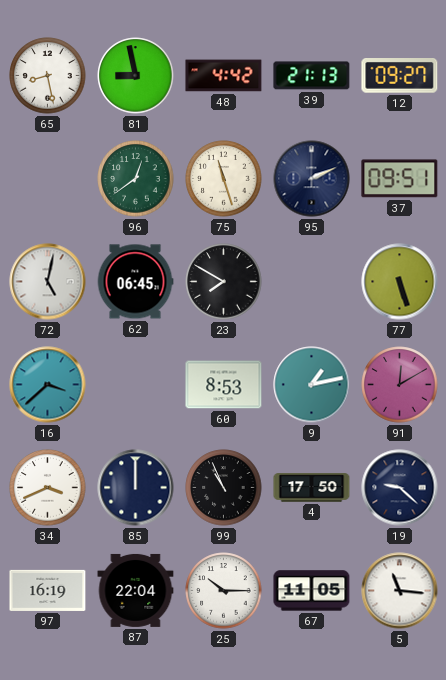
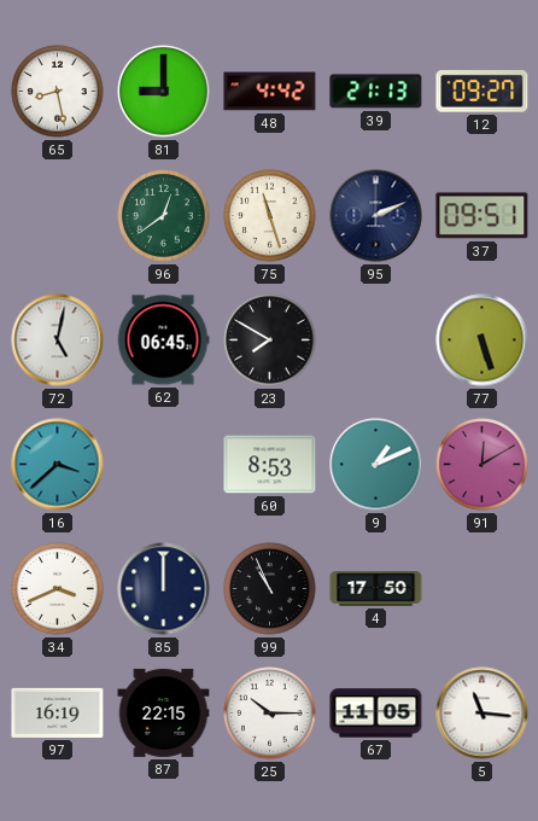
81: 8:58 -> 9:00
9: 1:13 -> 1:11
19: 9:22 -> none
87: 22:04 -> 22:15
